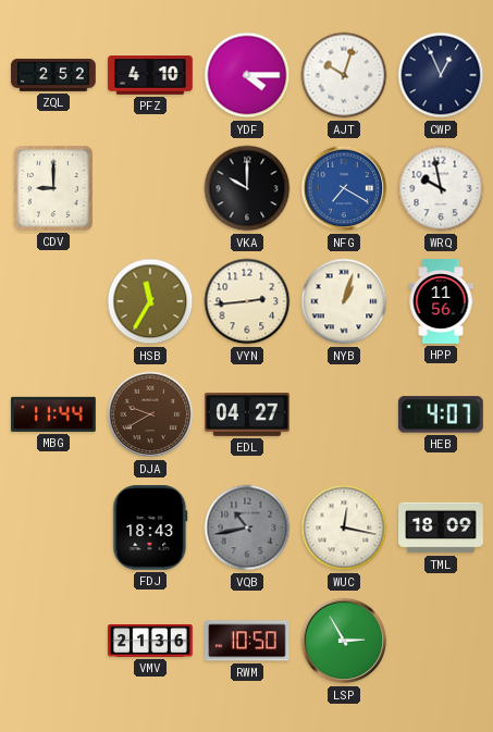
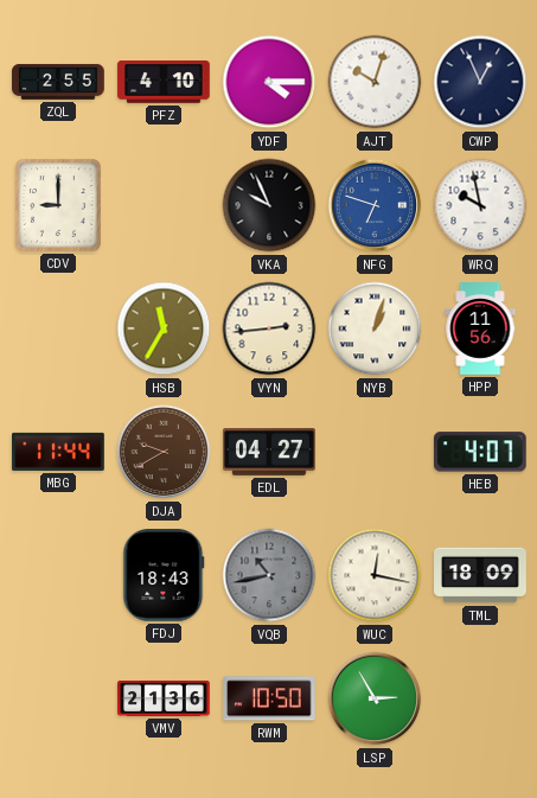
ZQL: 2:52 -> 2:55
VKA: 10:00 -> 9:56
NFG: 7:20 -> 6:48
